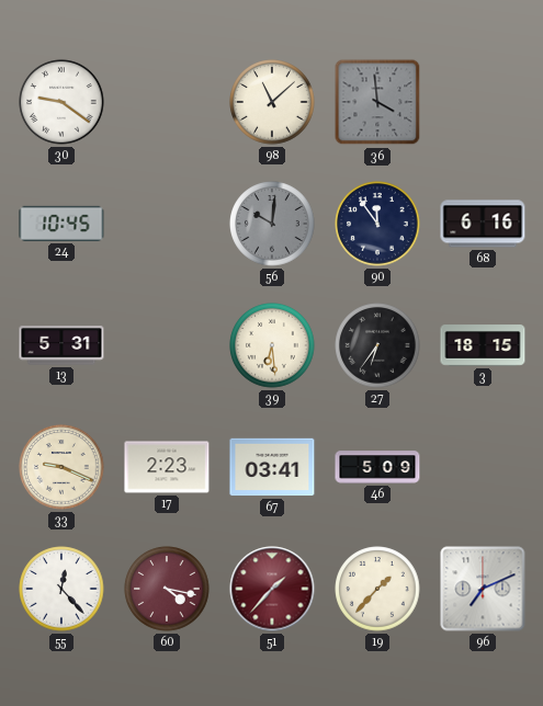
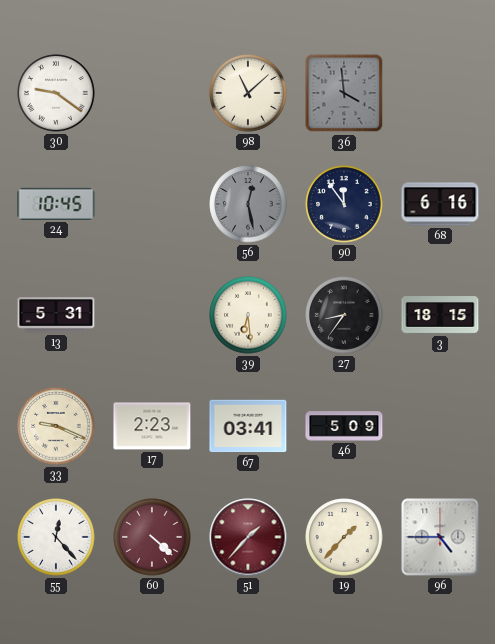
56: 10:01 -> 12:28
27: 6:36 -> 8:36
60: 4:17 -> 4:22
96: 7:11 -> 4:45
